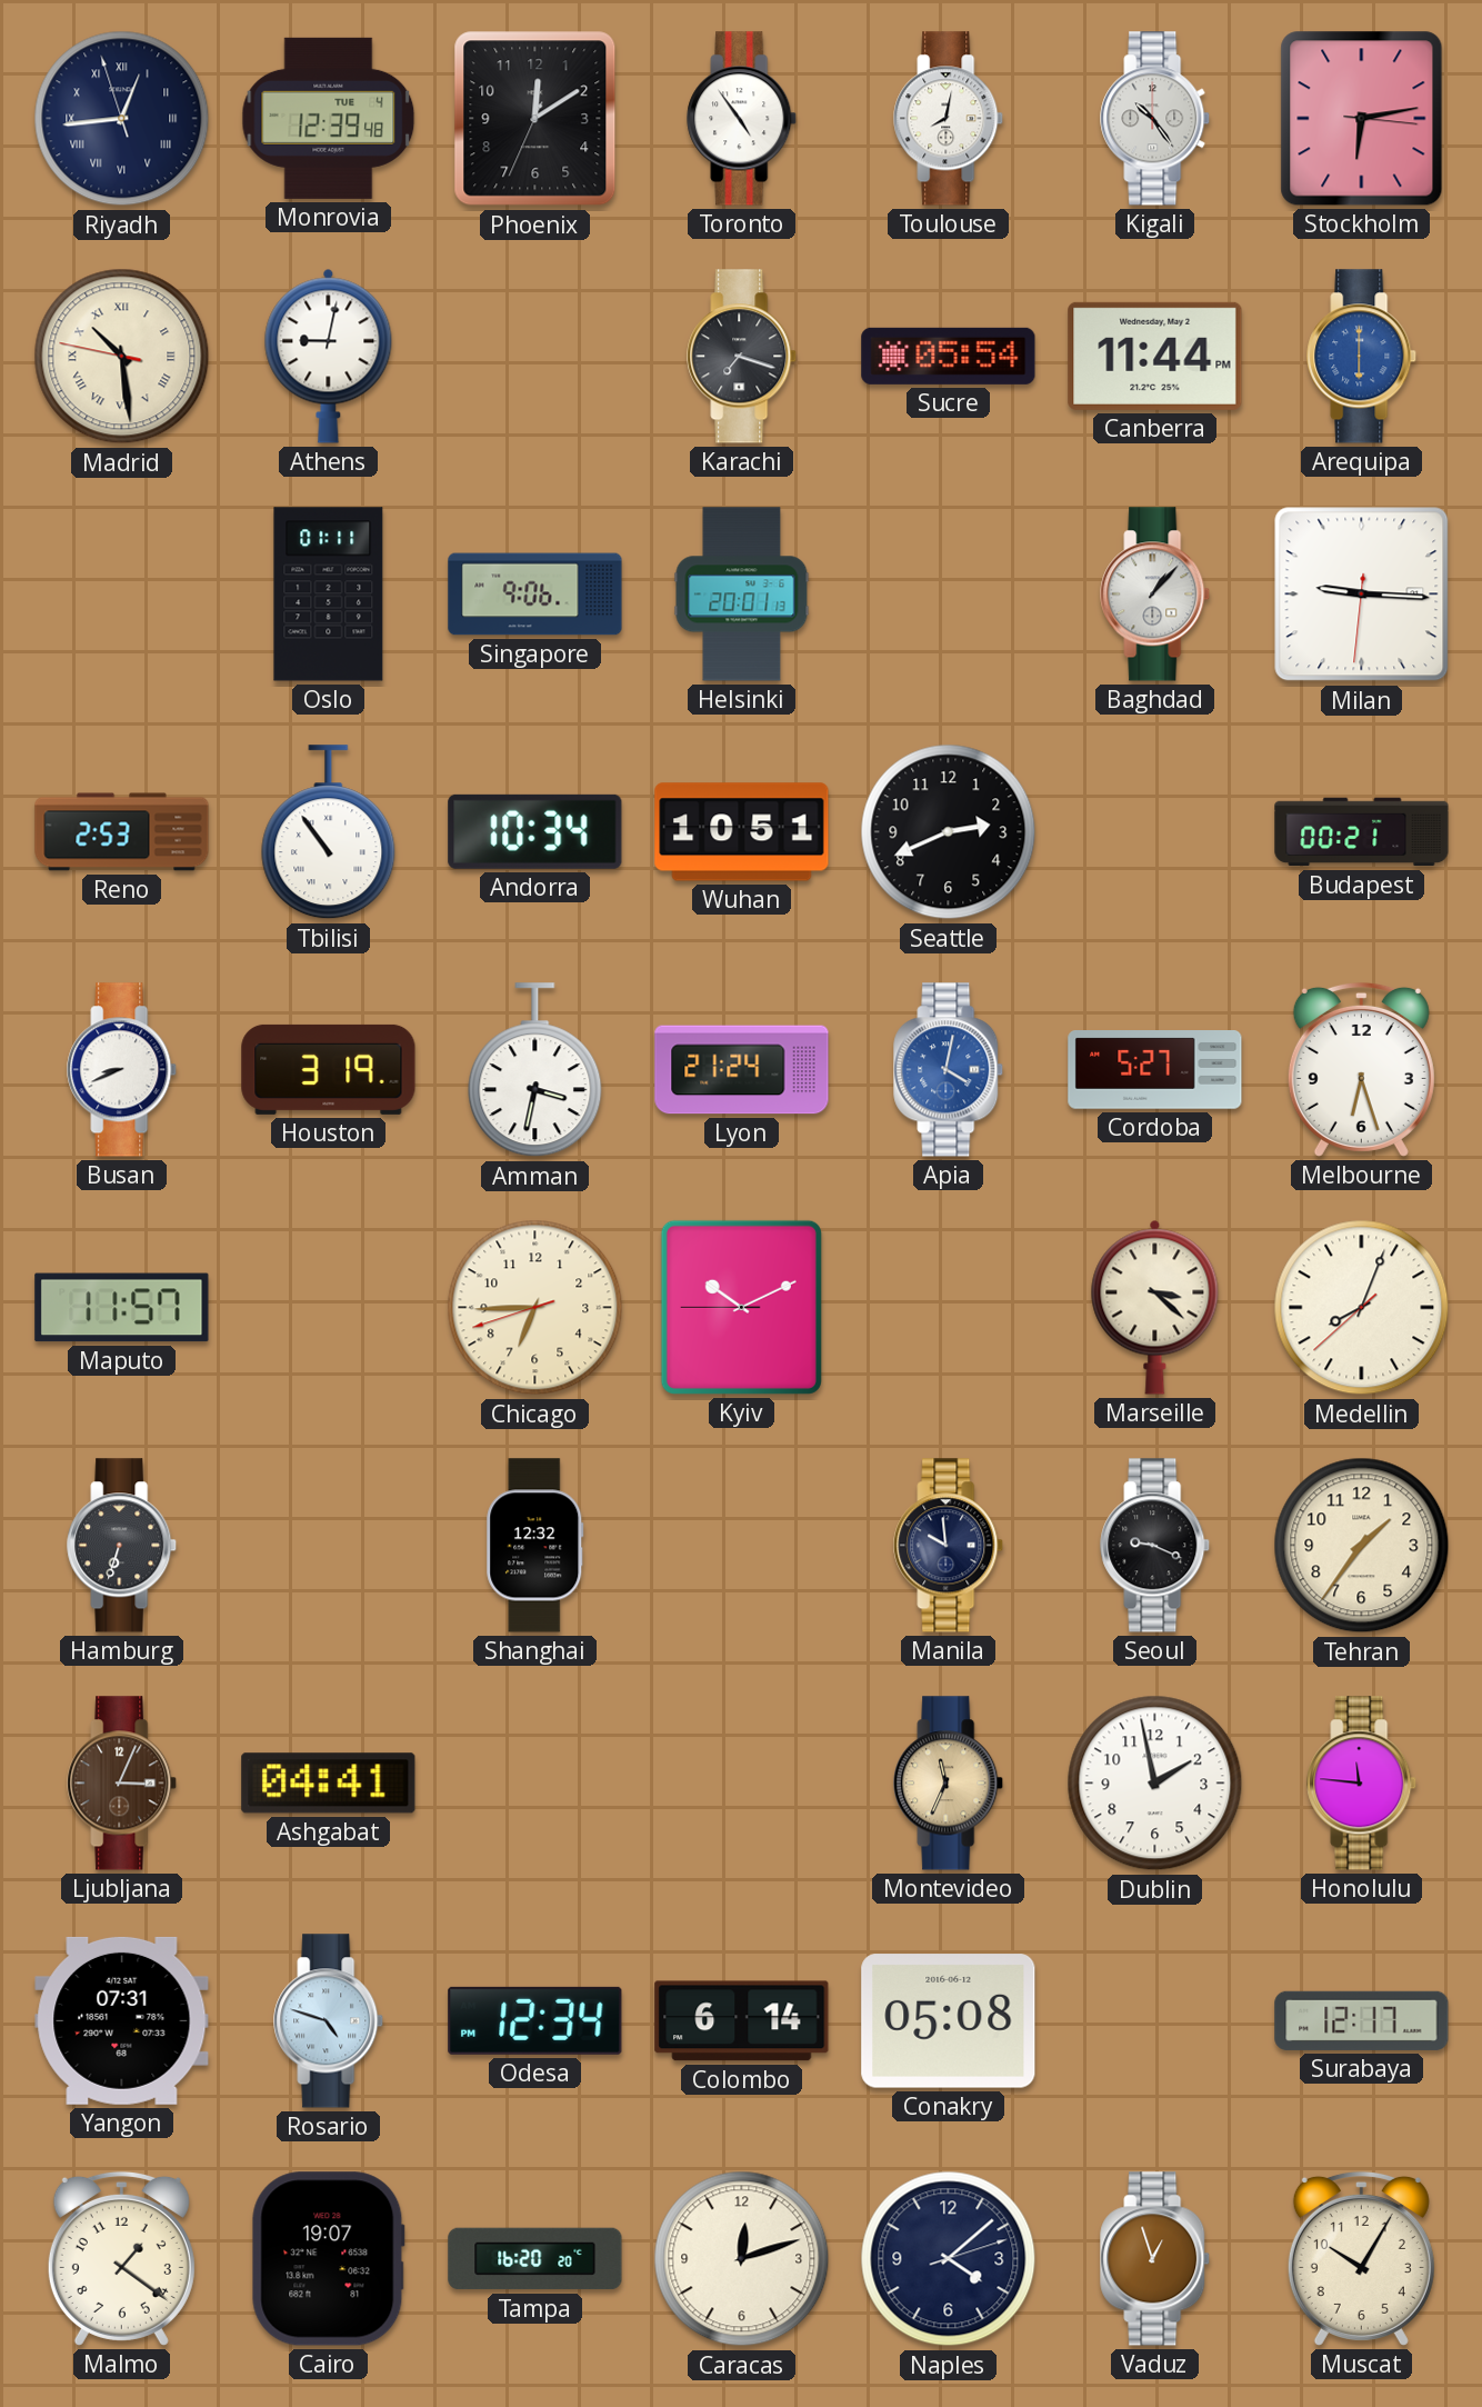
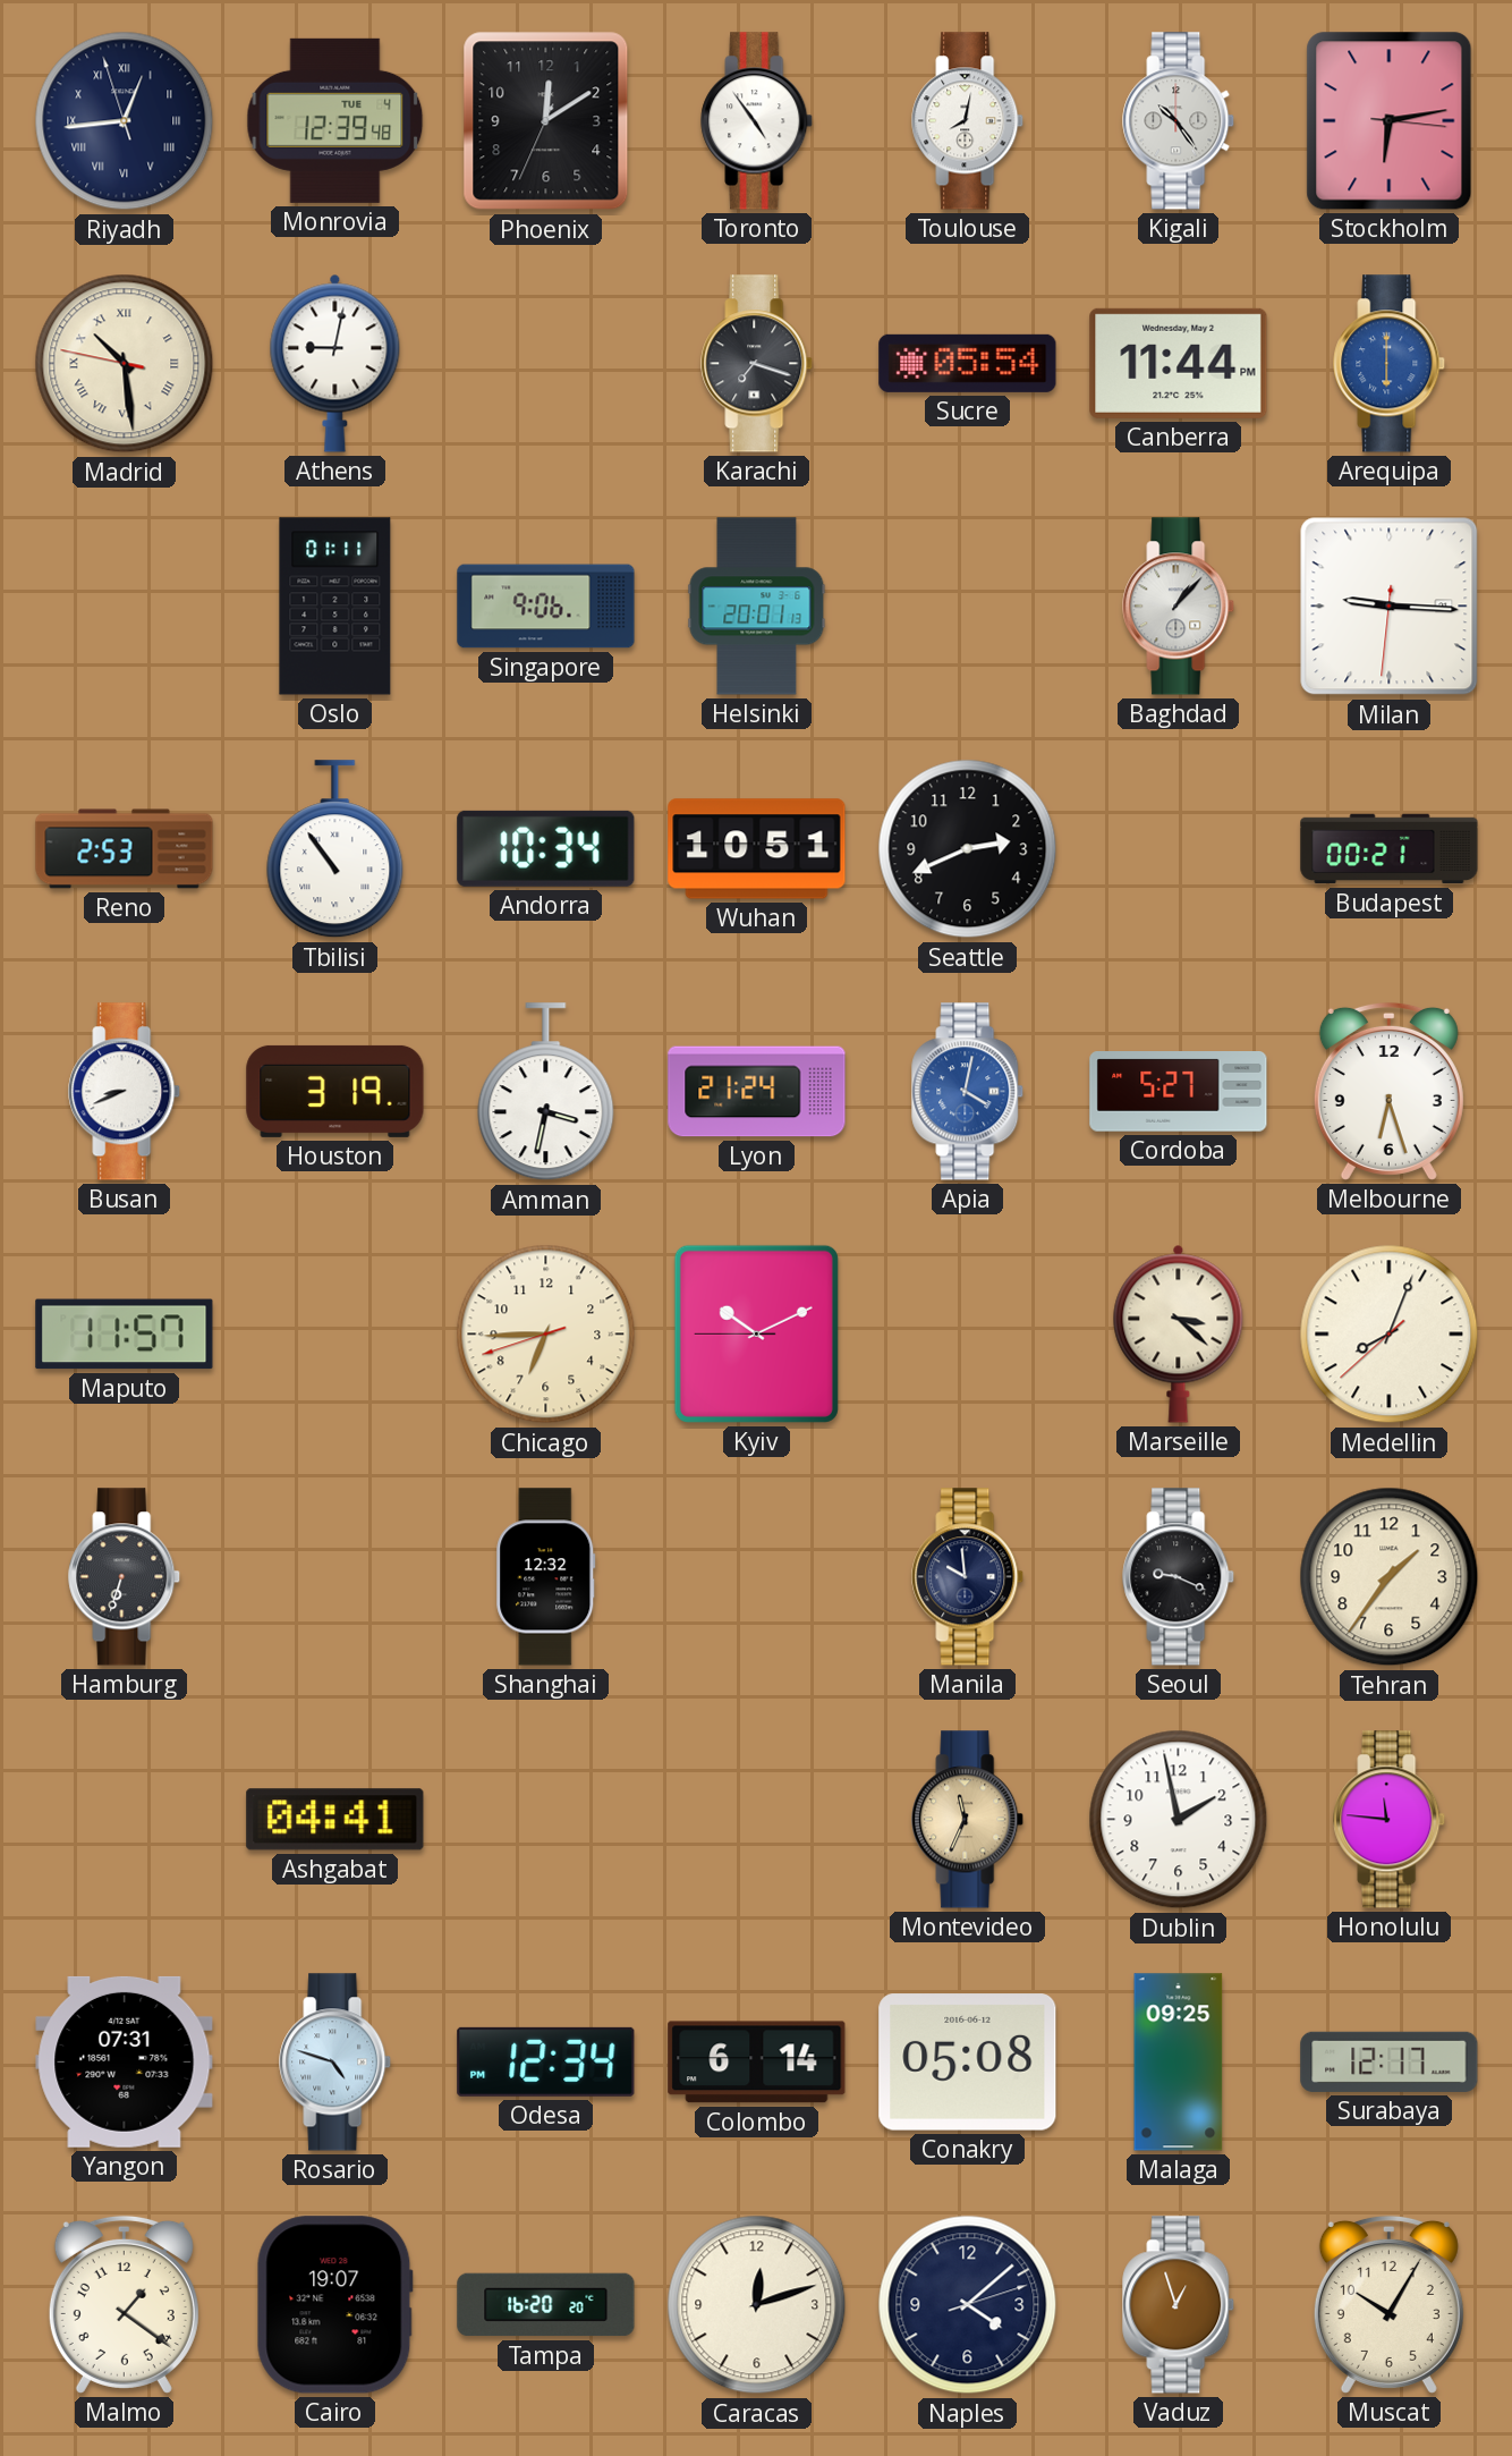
Ljubljana: 3:04 -> none
Malaga: none -> 09:25
